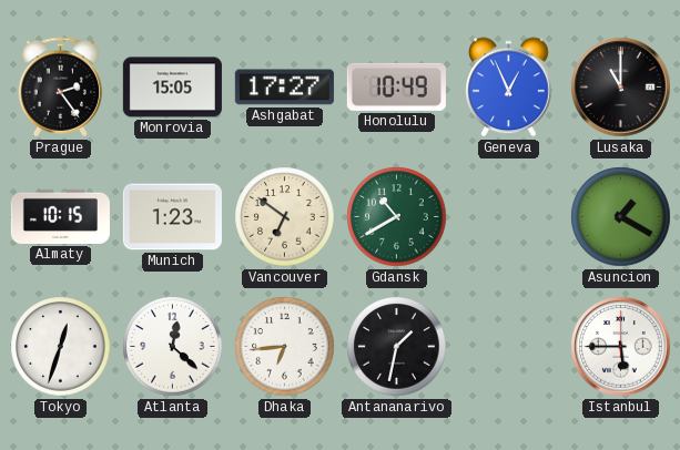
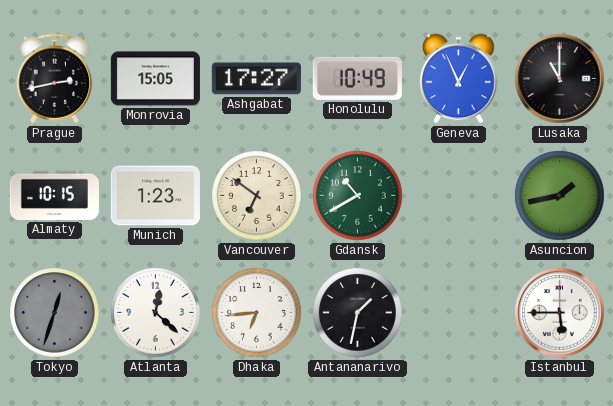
Prague: 2:24 -> 2:43
Asuncion: 1:20 -> 1:43
Tokyo dial: white -> grey
